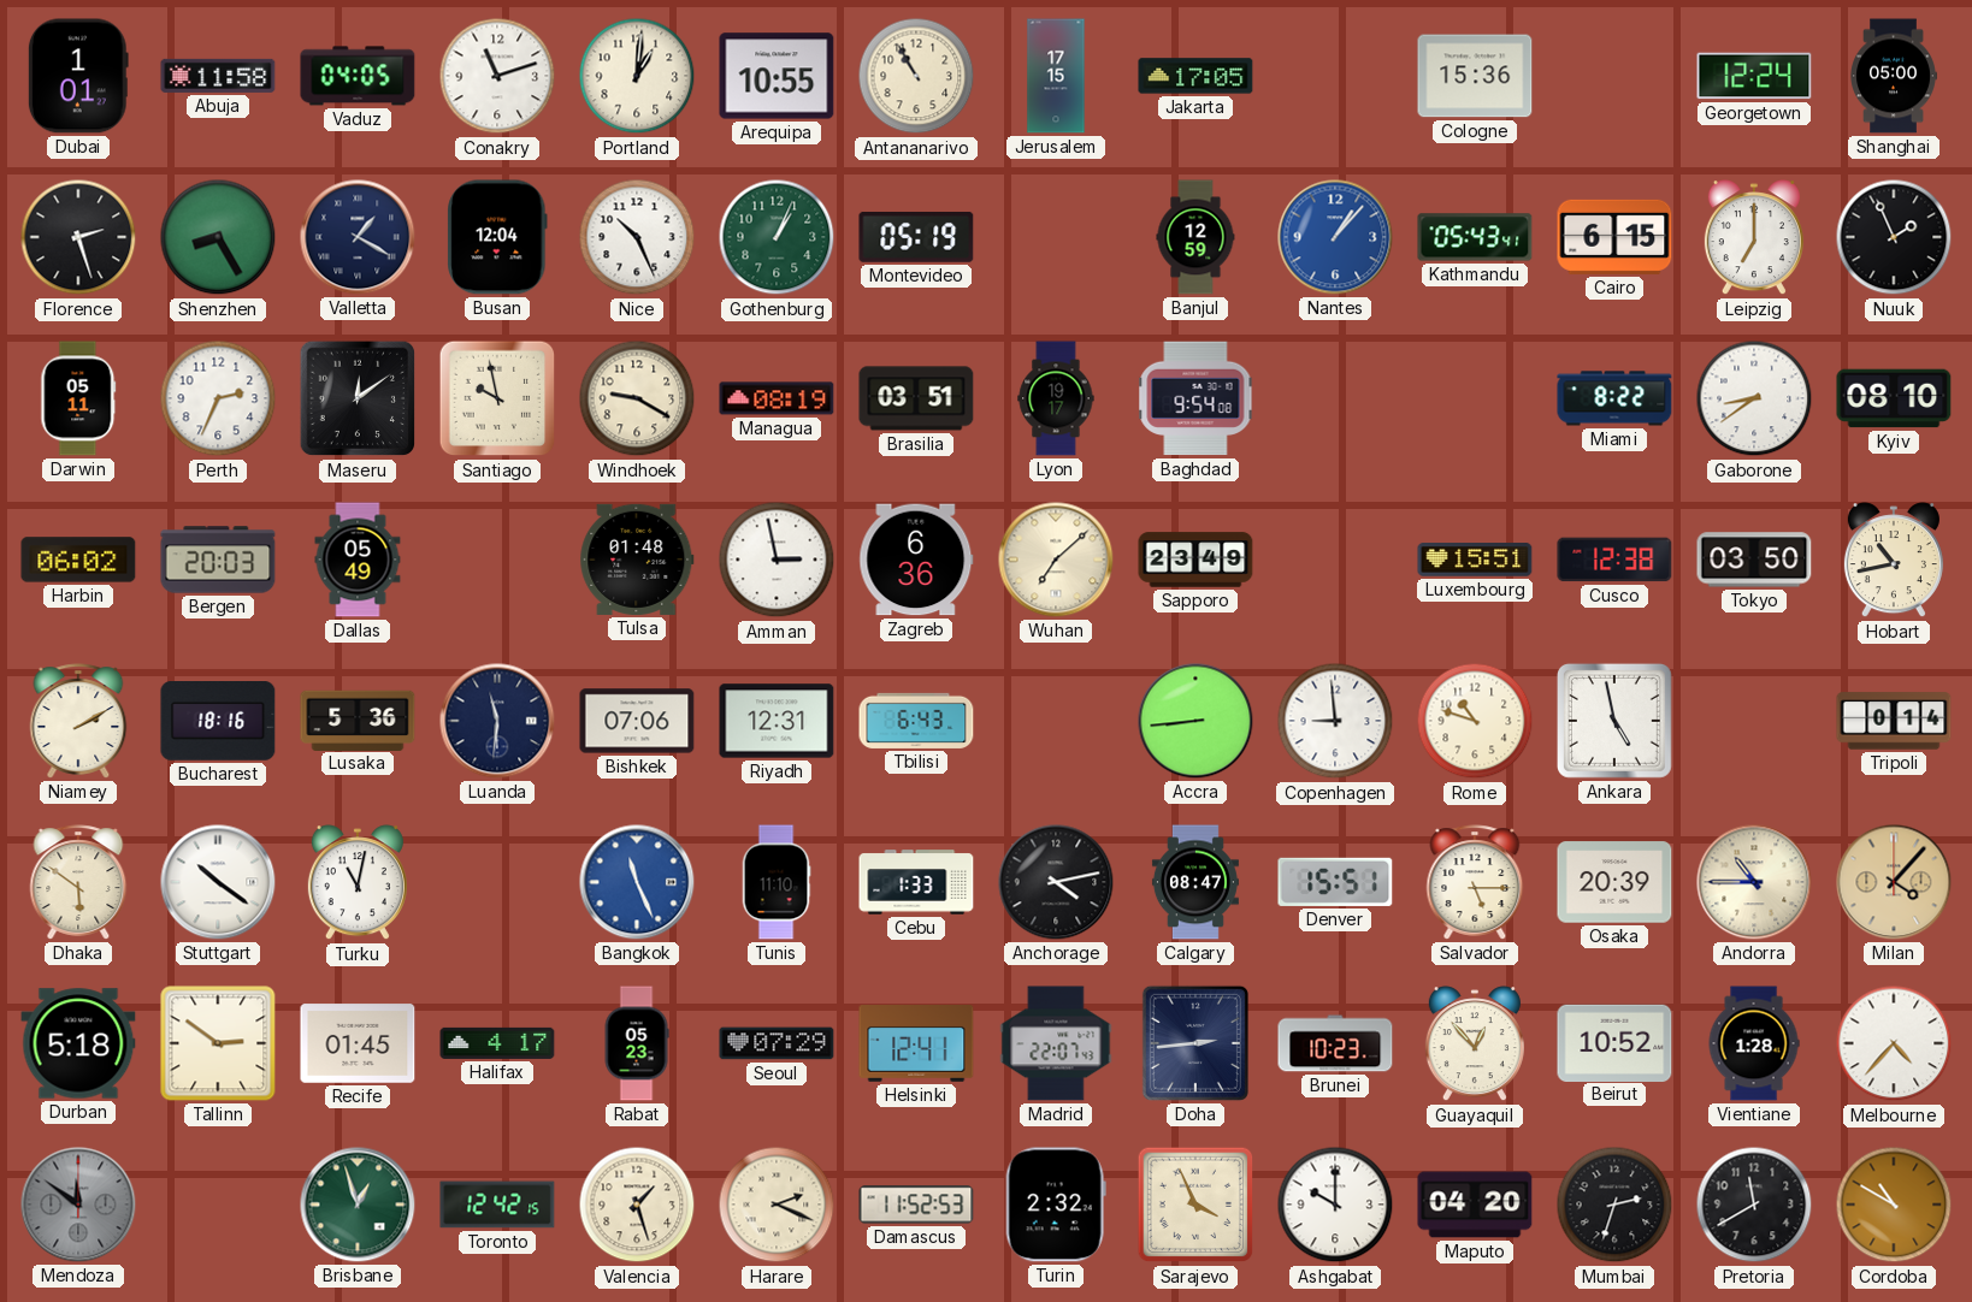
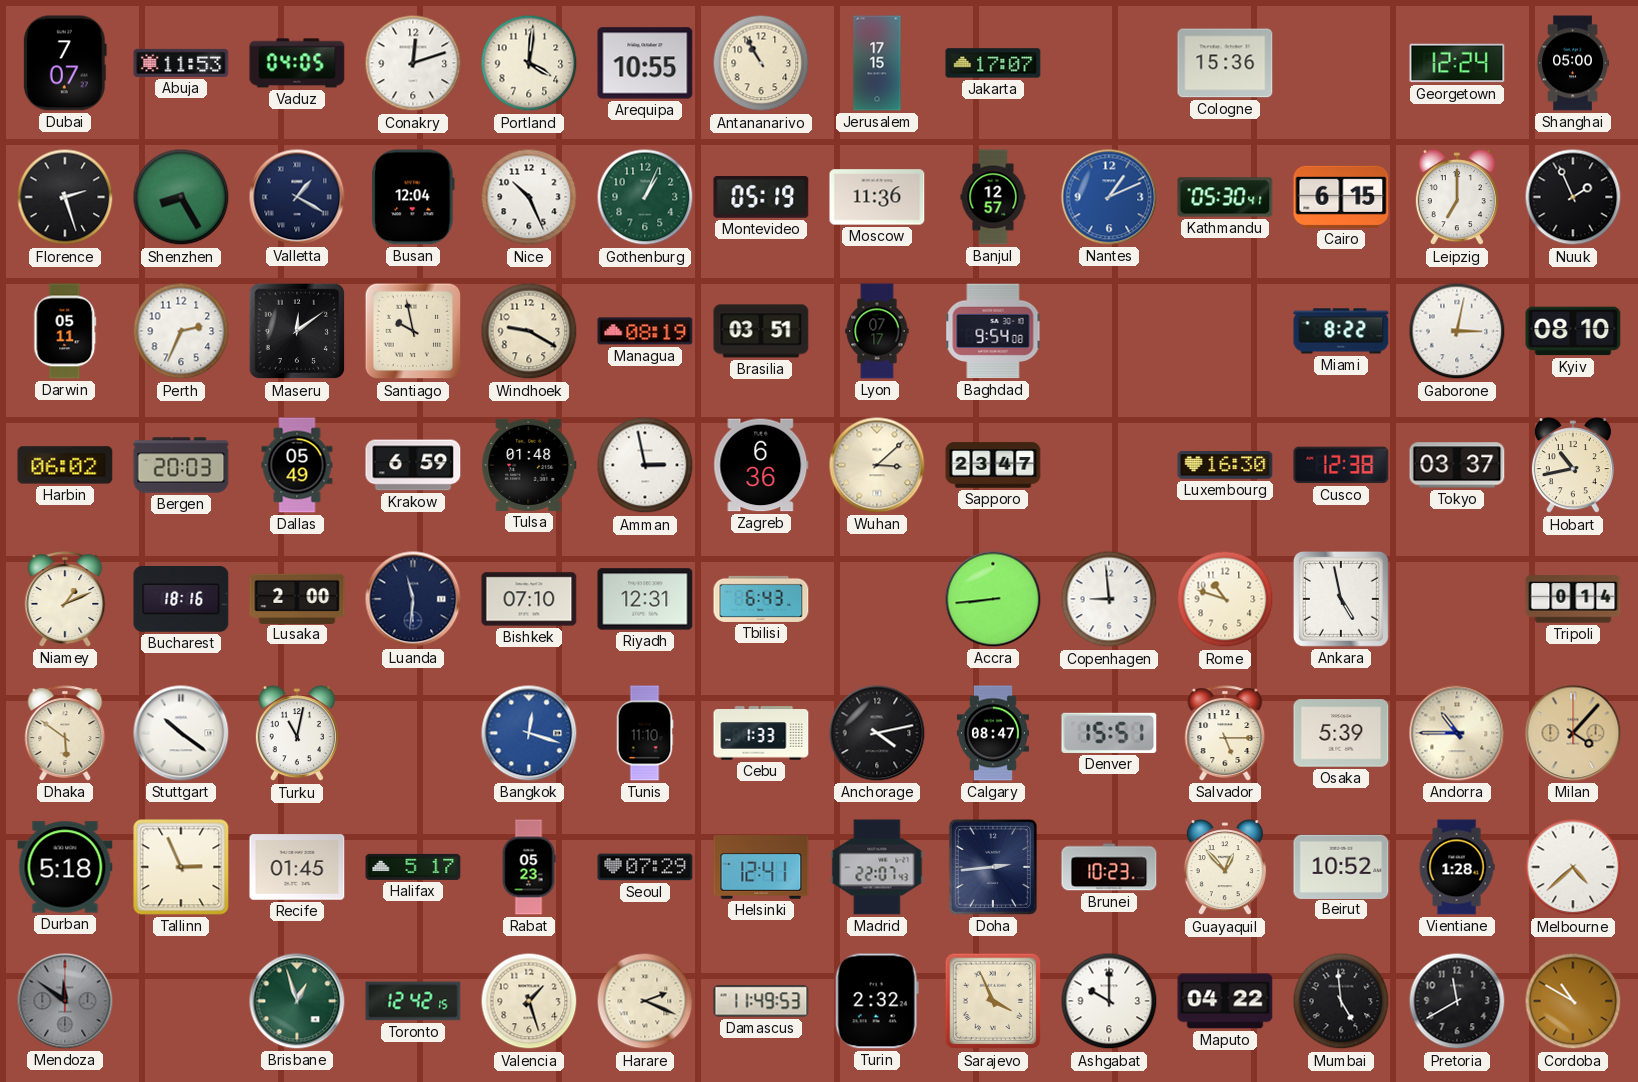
Dubai: 1:01 -> 7:07
Abuja: 11:58 -> 11:53
Conakry: 11:12 -> 12:12
Portland: 1:01 -> 4:01
Jakarta: 17:05 -> 17:07
Moscow: none -> 11:36
Banjul: 12:59 -> 12:57
Nantes: 1:07 -> 1:11
Kathmandu: 05:43 -> 05:30
Lyon: 19:17 -> 07:17
Gaborone: 8:39 -> 3:02
Krakow: none -> 6:59
Wuhan: 7:08 -> 3:08
Sapporo: 23:49 -> 23:47
Luxembourg: 15:51 -> 16:30
Tokyo: 03:50 -> 03:37
Niamey: 2:10 -> 1:11
Lusaka: 5:36 -> 2:00
Bishkek: 07:06 -> 07:10
Bangkok: 11:26 -> 12:18
Osaka: 20:39 -> 5:39
Tallinn: 2:51 -> 2:56
Halifax: 4:17 -> 5:17
Melbourne: 4:37 -> 4:38
Damascus: 11:52 -> 11:49
Maputo: 04:20 -> 04:22
Mumbai: 2:33 -> 4:59
